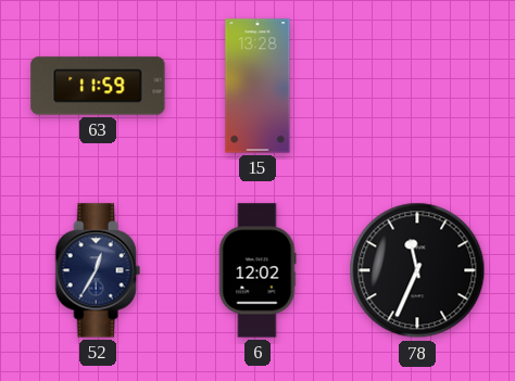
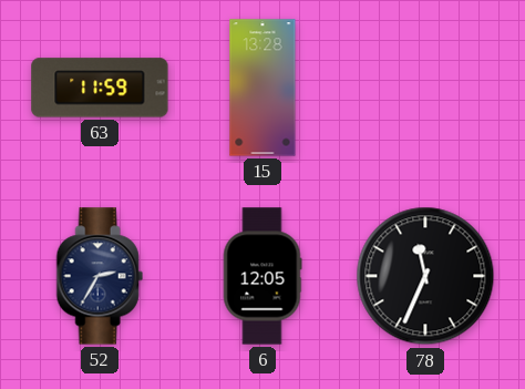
52: 12:35 -> 2:35
6: 12:02 -> 12:05
